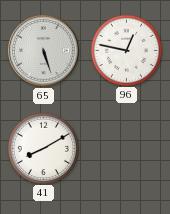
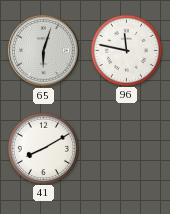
65: 5:27 -> 6:03
96: 12:47 -> 11:47
